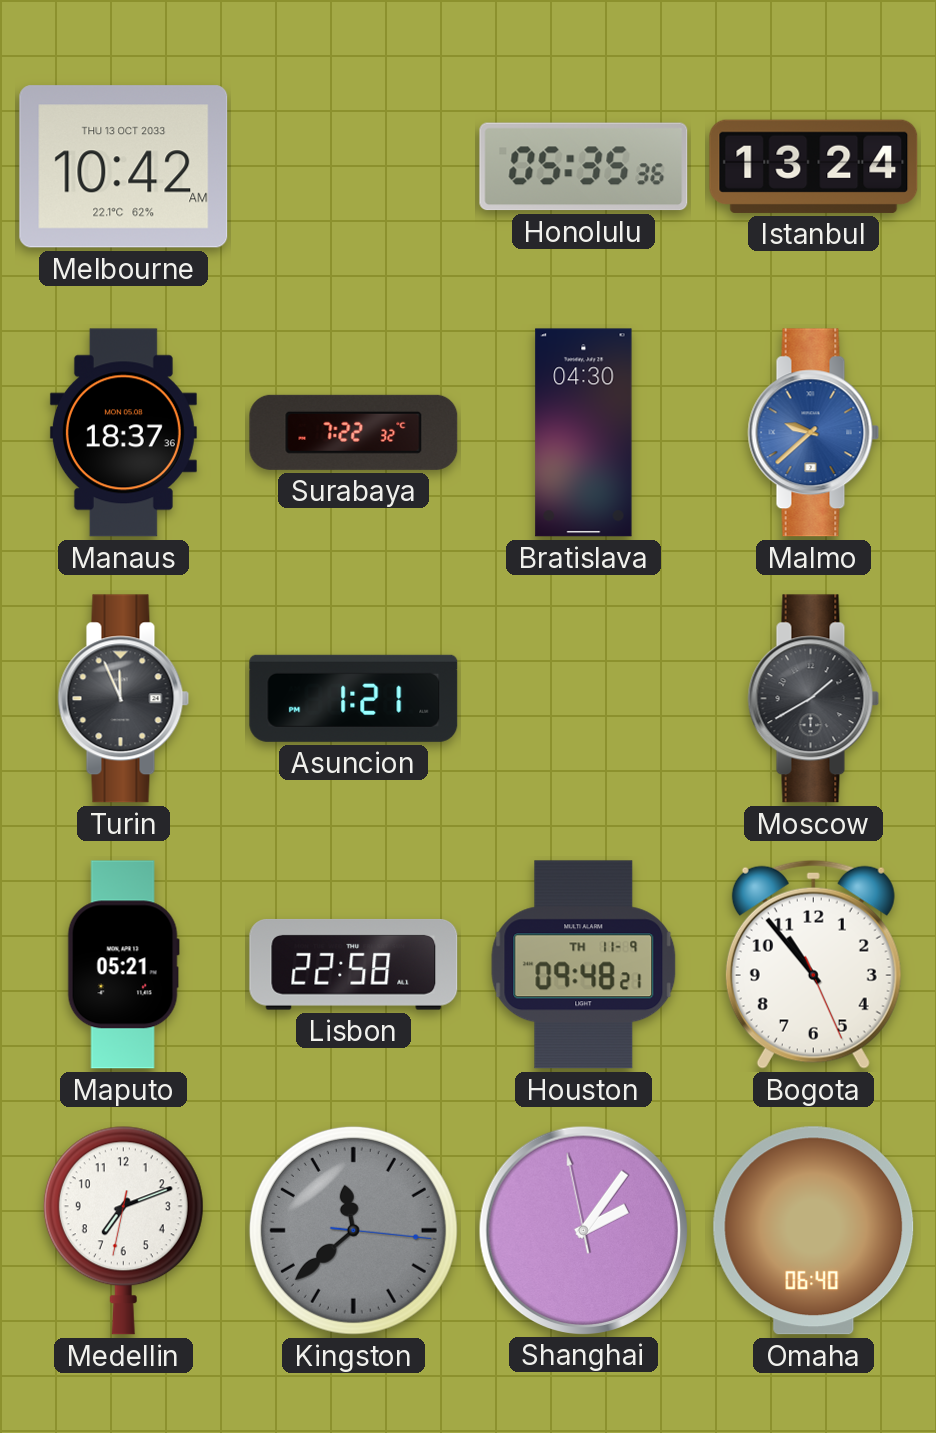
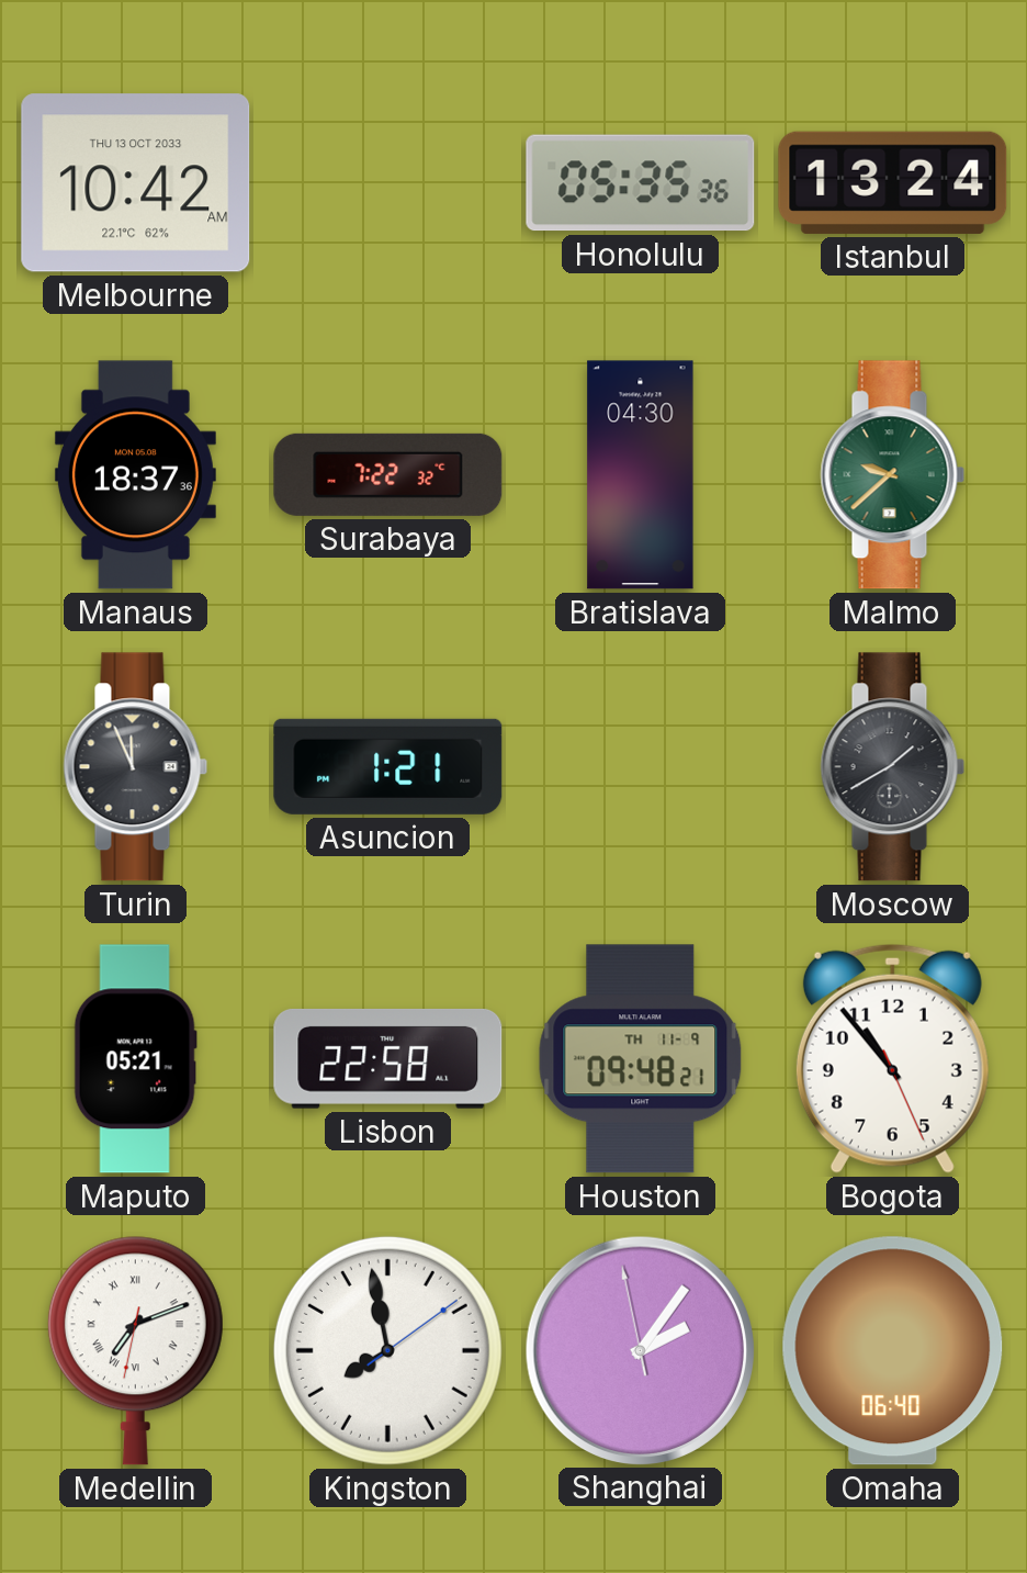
Malmo dial: blue -> green
Medellin numerals: Arabic -> Roman
Kingston: 11:38 -> 7:58
Kingston dial: grey -> white
